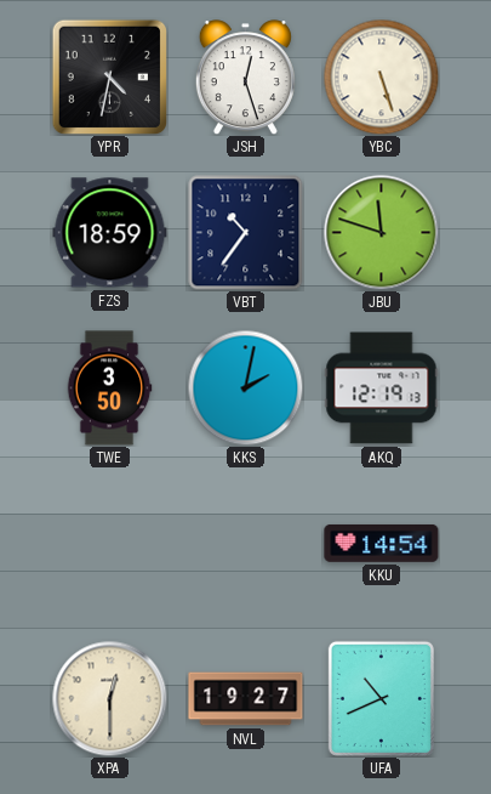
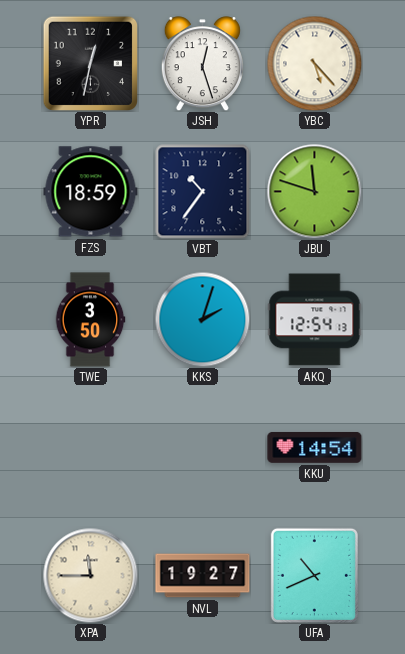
YPR: 4:32 -> 12:32
YBC: 5:27 -> 5:23
KKS: 2:02 -> 2:03
AKQ: 12:19 -> 12:54
XPA: 12:30 -> 11:45
